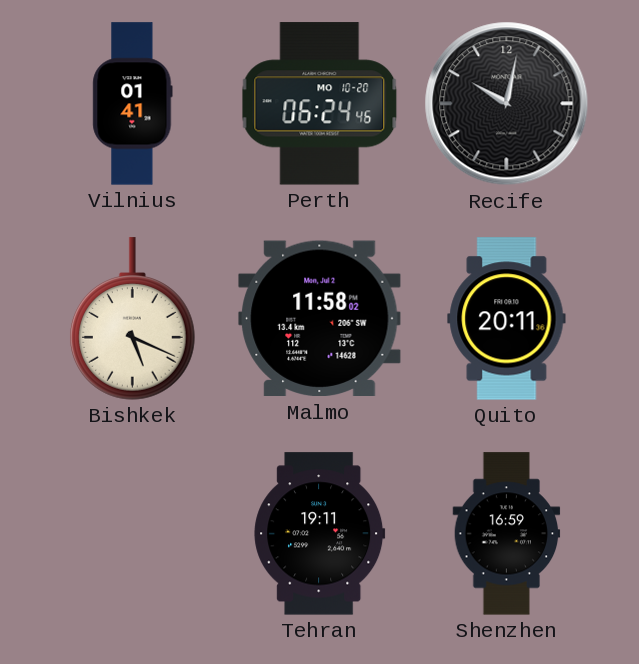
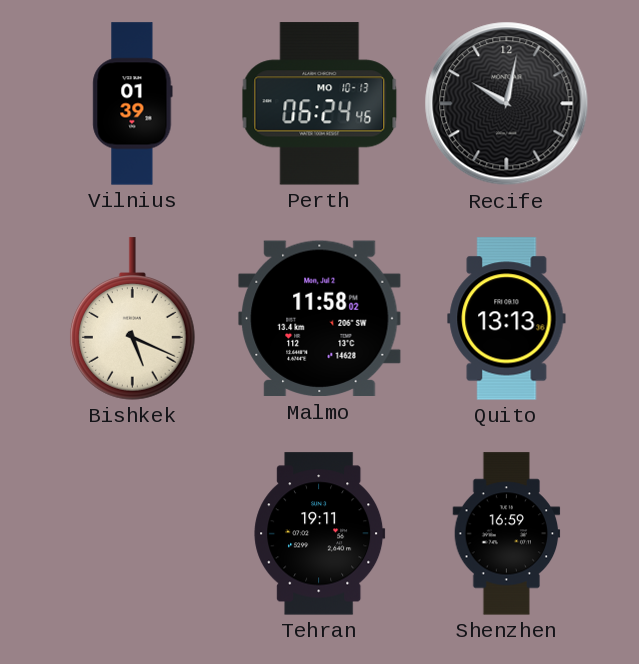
Vilnius: 01:41 -> 01:39
Perth date: MO 10-20 -> MO 10-13
Quito: 20:11 -> 13:13
